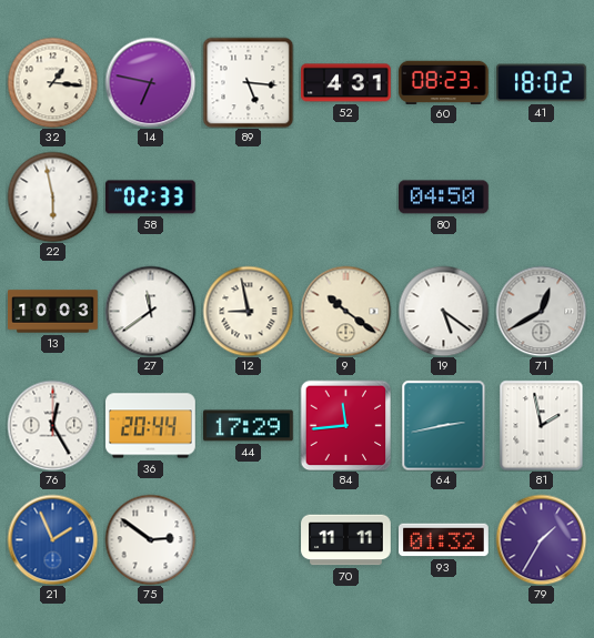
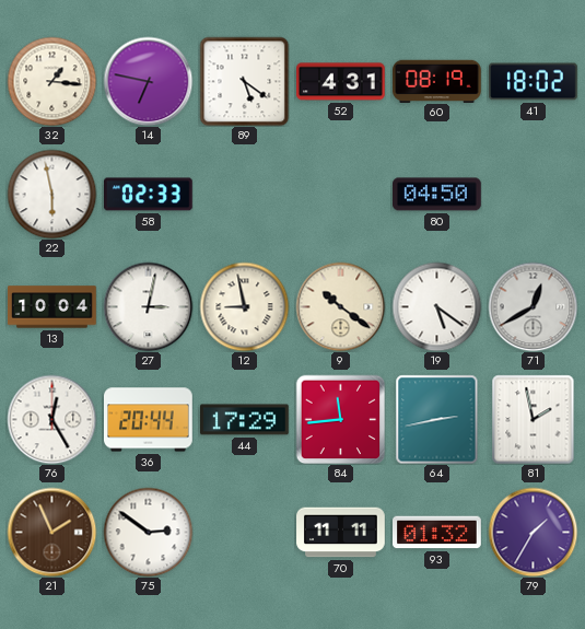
89: 5:16 -> 5:21
60: 08:23 -> 08:19
13: 10:03 -> 10:04
27: 11:39 -> 3:02
21 dial: blue -> brown
